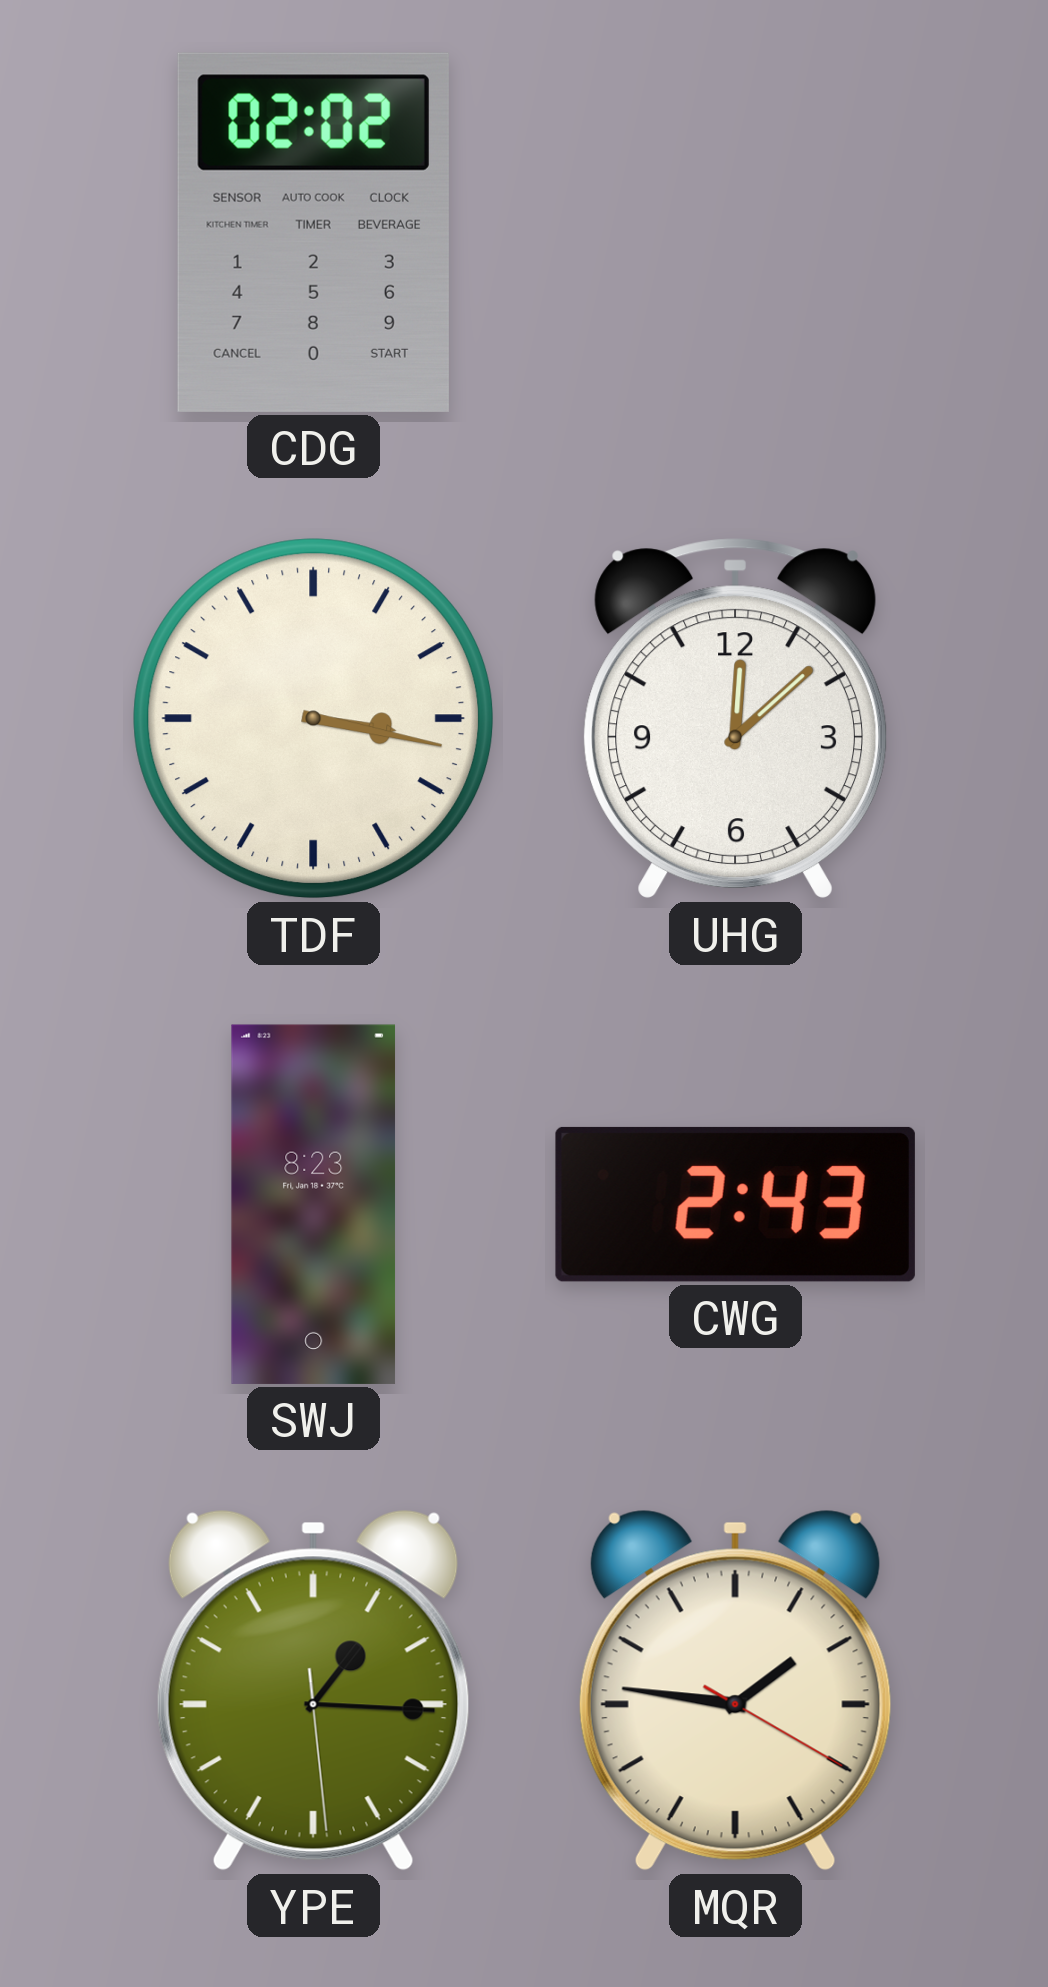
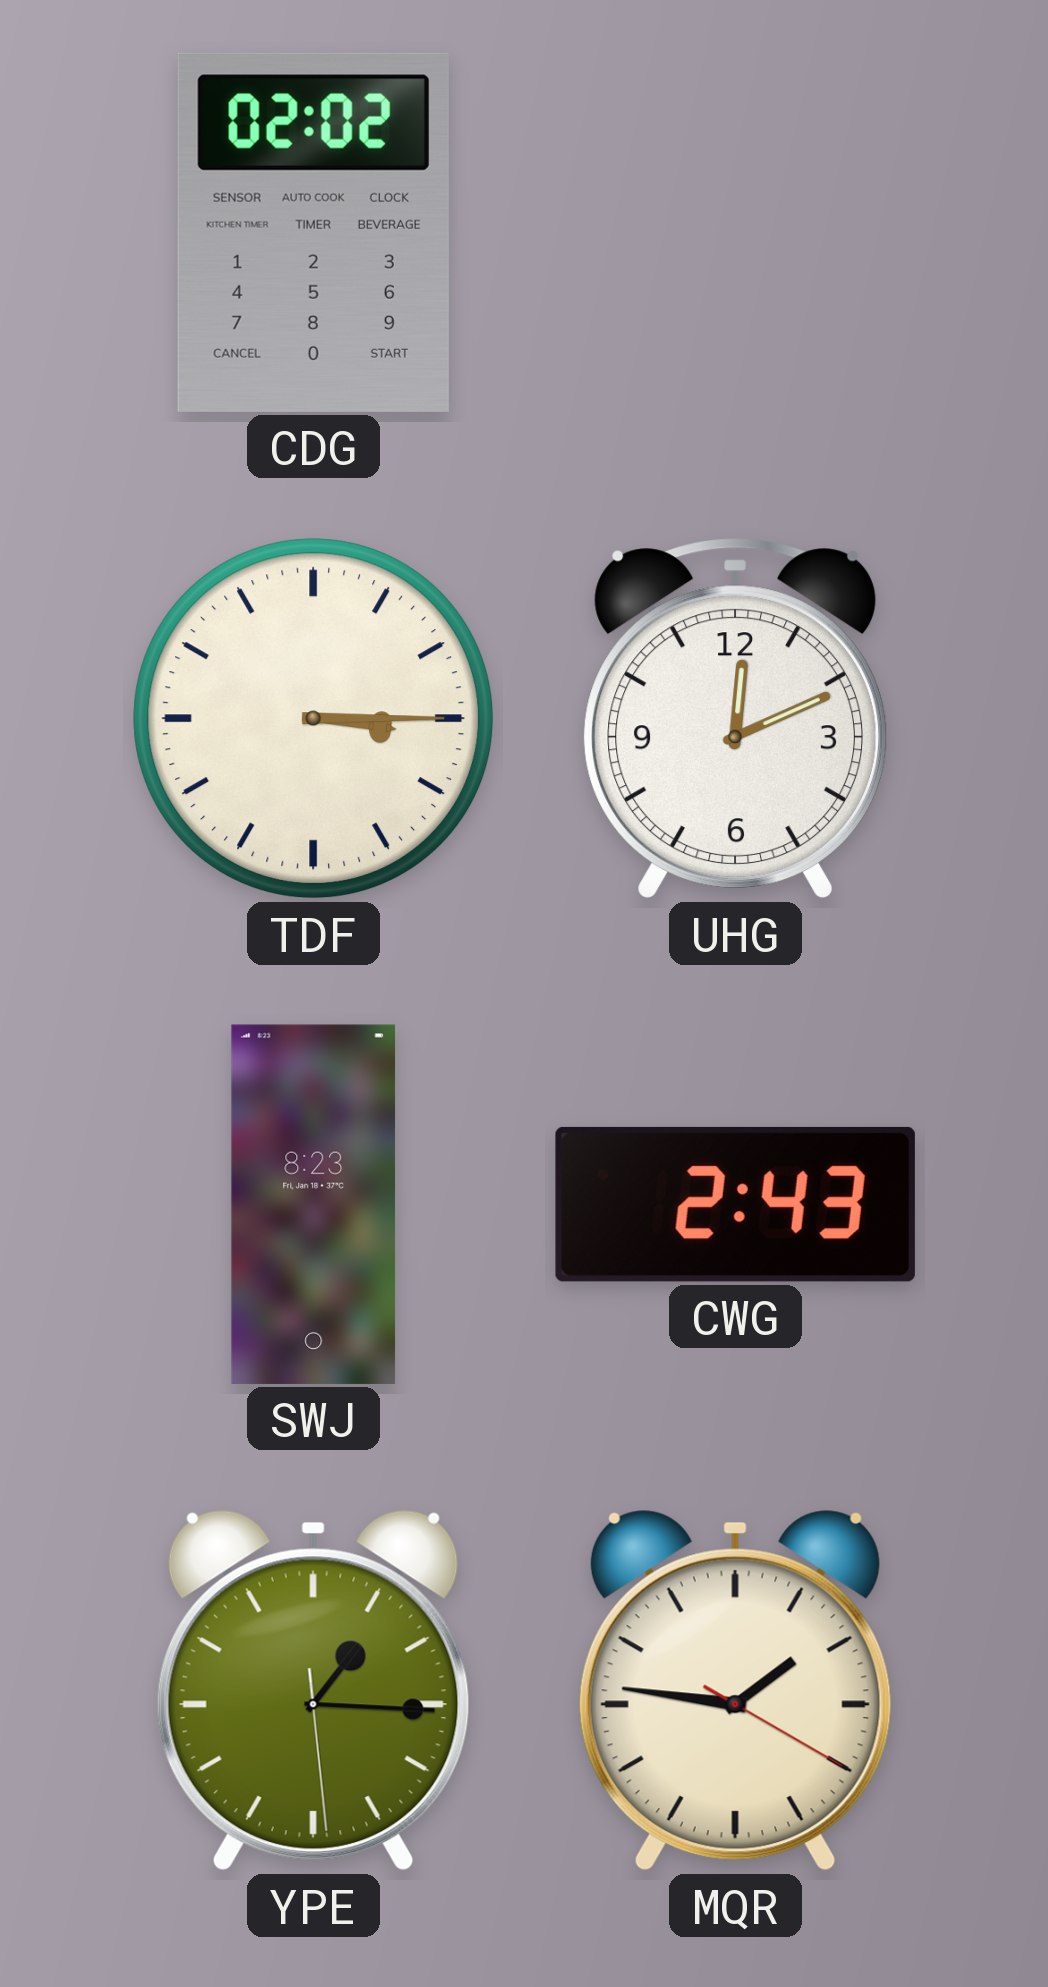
TDF: 3:17 -> 3:15
UHG: 12:08 -> 12:11
